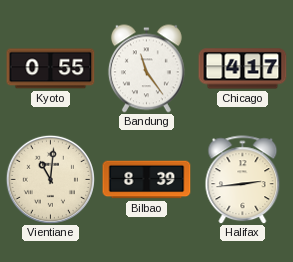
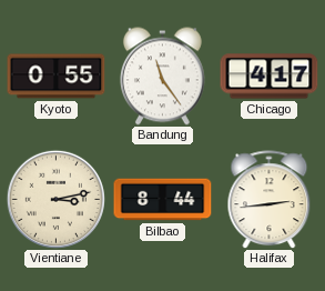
Vientiane: 11:01 -> 3:13
Bilbao: 8:39 -> 8:44
